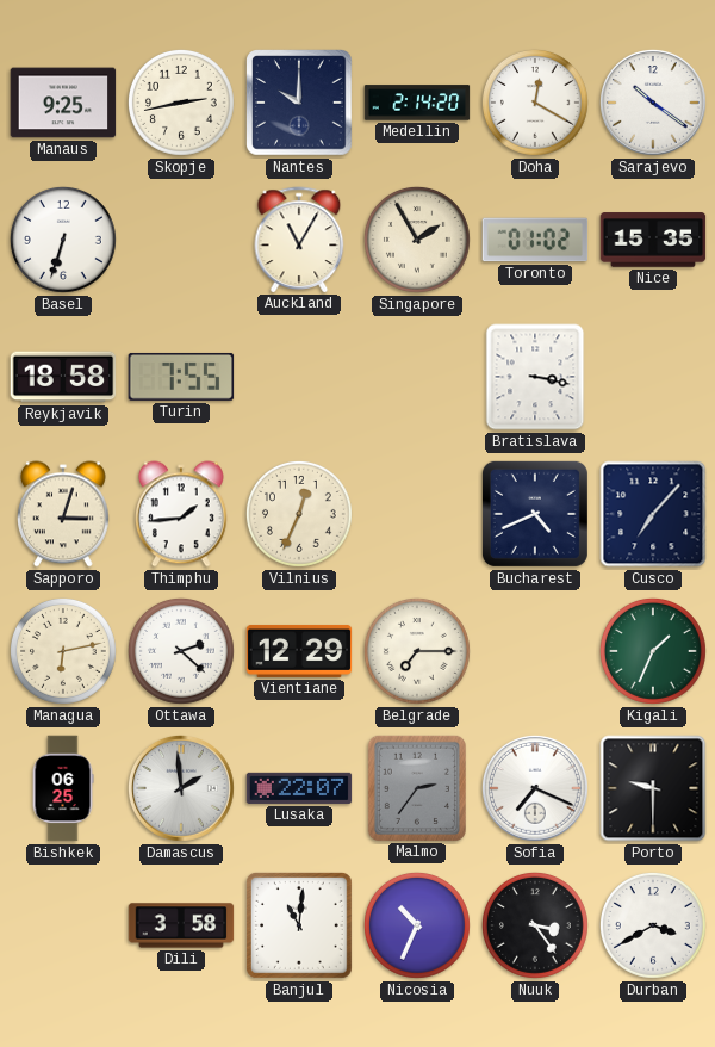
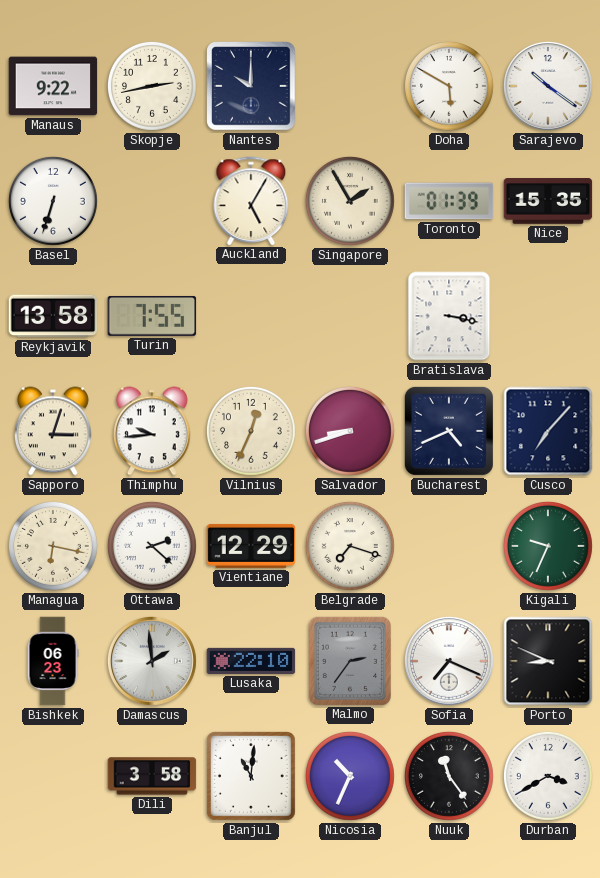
Manaus: 9:25 -> 9:22
Medellin: 2:14 -> none
Doha: 12:20 -> 5:50
Auckland: 11:05 -> 5:05
Toronto: 01:02 -> 01:39
Reykjavik: 18:58 -> 13:58
Thimphu: 1:44 -> 9:44
Salvador: none -> 8:42
Managua: 6:13 -> 6:17
Belgrade: 7:15 -> 7:18
Kigali: 1:34 -> 9:34
Bishkek: 06:25 -> 06:23
Lusaka: 22:07 -> 22:10
Porto: 9:30 -> 8:49
Nuuk: 3:24 -> 11:24
